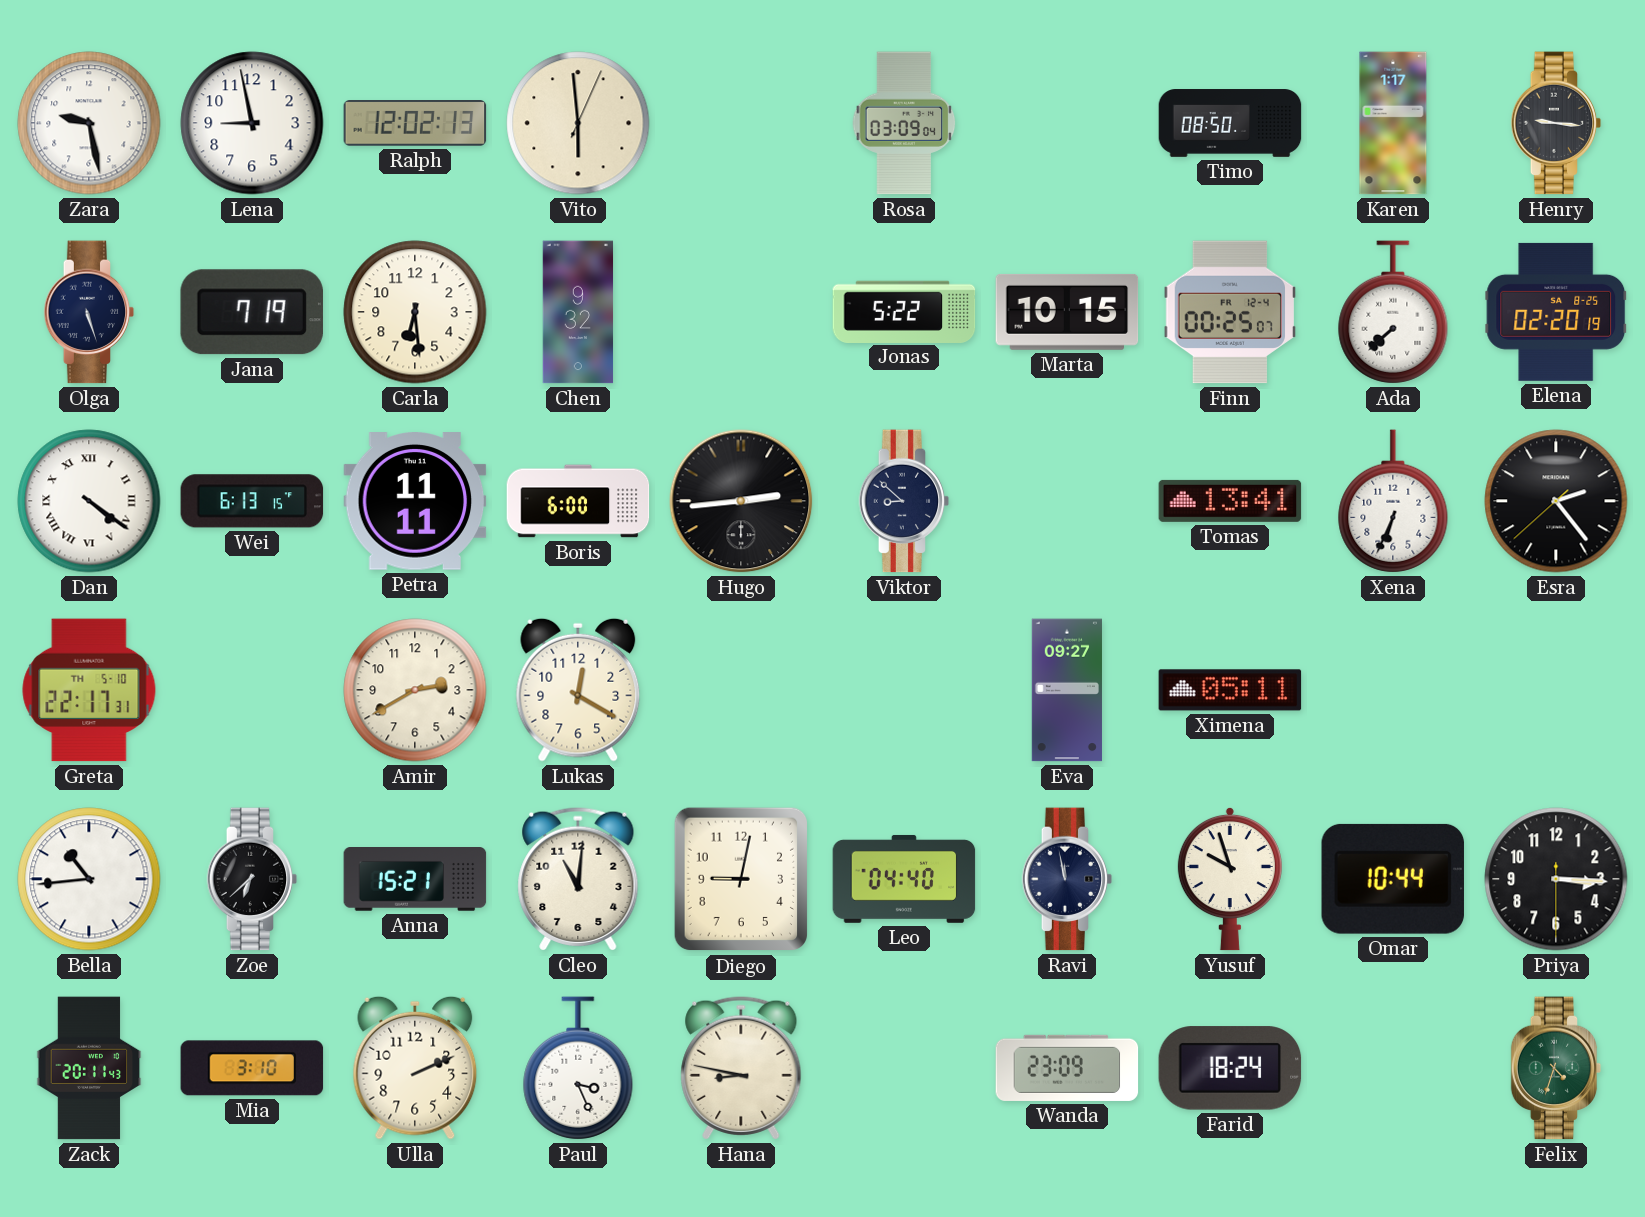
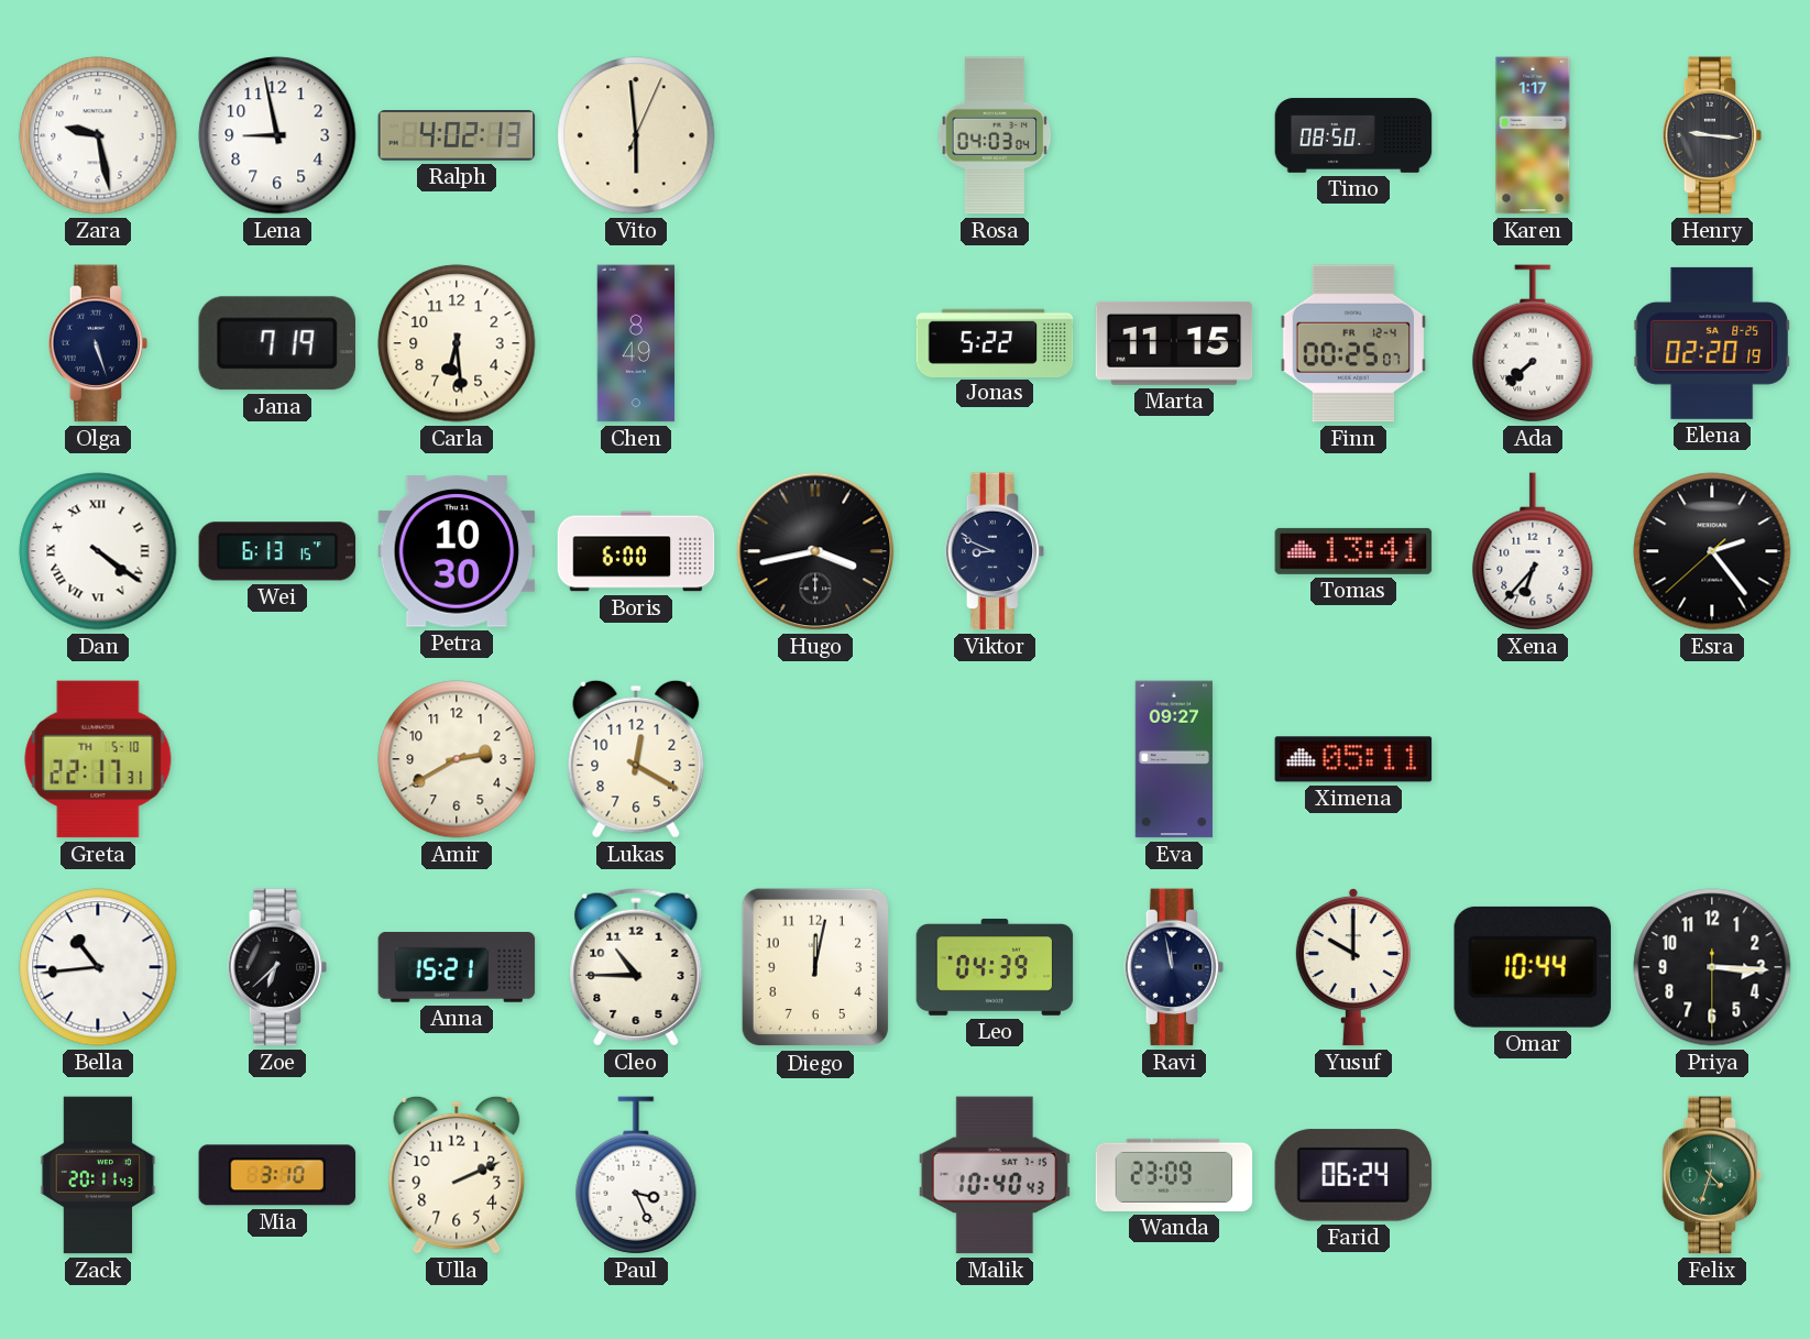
Ralph: 12:02 -> 4:02
Rosa: 03:09 -> 04:03
Chen: 9:32 -> 8:49
Marta: 10:15 -> 11:15
Petra: 11:11 -> 10:30
Hugo: 2:44 -> 3:43
Viktor: 8:52 -> 8:49
Xena: 6:34 -> 6:37
Cleo: 11:01 -> 10:45
Diego: 9:02 -> 12:02
Leo: 04:40 -> 04:39
Yusuf: 9:57 -> 10:00
Hana: 8:47 -> none
Malik: none -> 10:40
Farid: 18:24 -> 06:24
